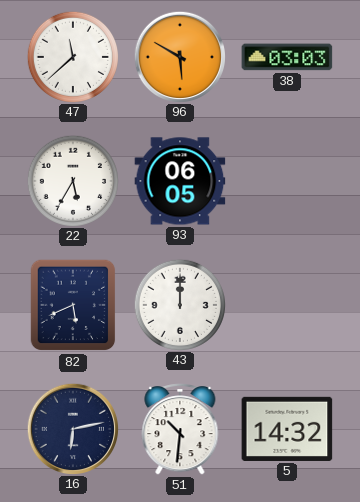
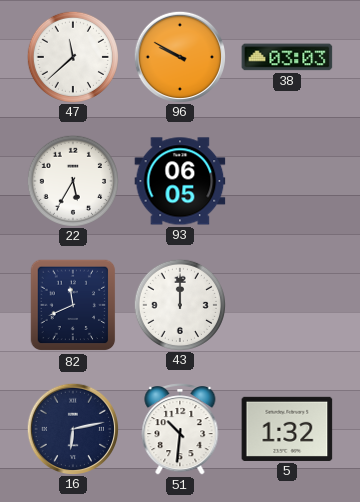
96: 5:50 -> 9:50
82: 5:41 -> 11:41
5: 14:32 -> 1:32
